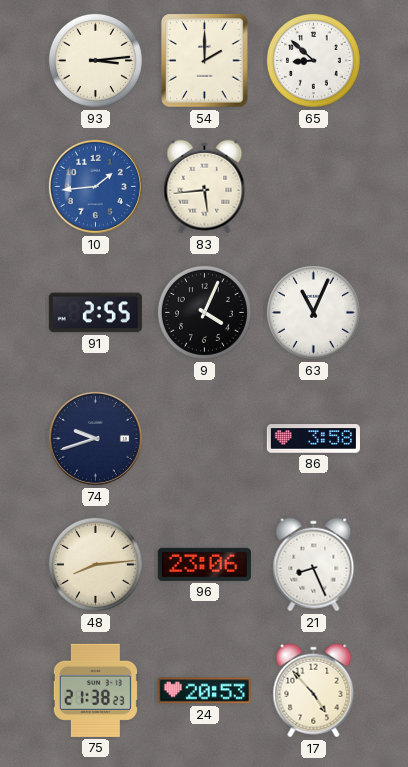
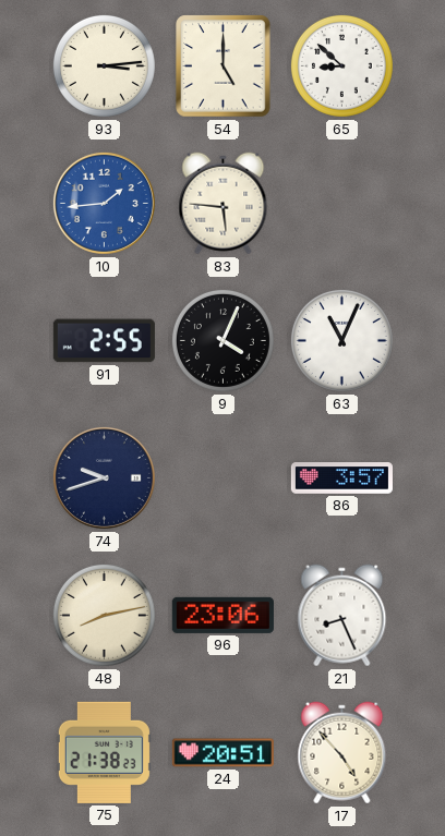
54: 2:00 -> 5:00
83: 5:44 -> 5:46
86: 3:58 -> 3:57
48: 8:14 -> 8:13
24: 20:53 -> 20:51
